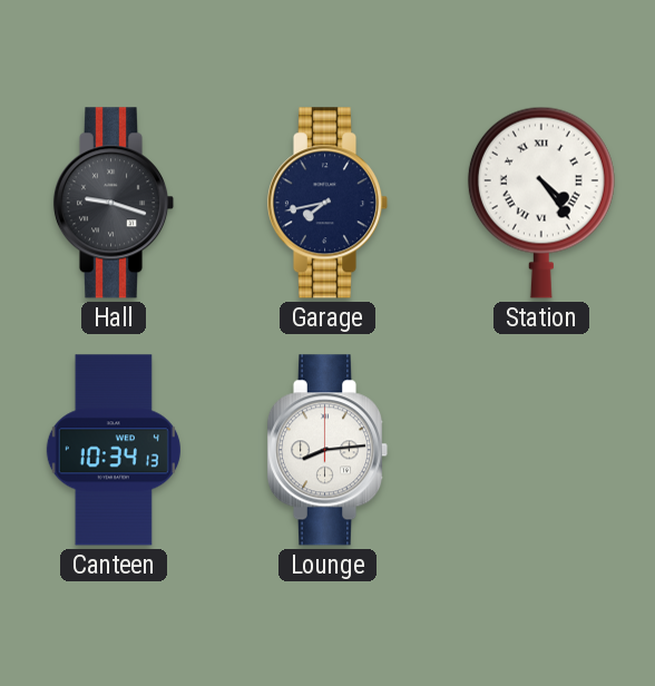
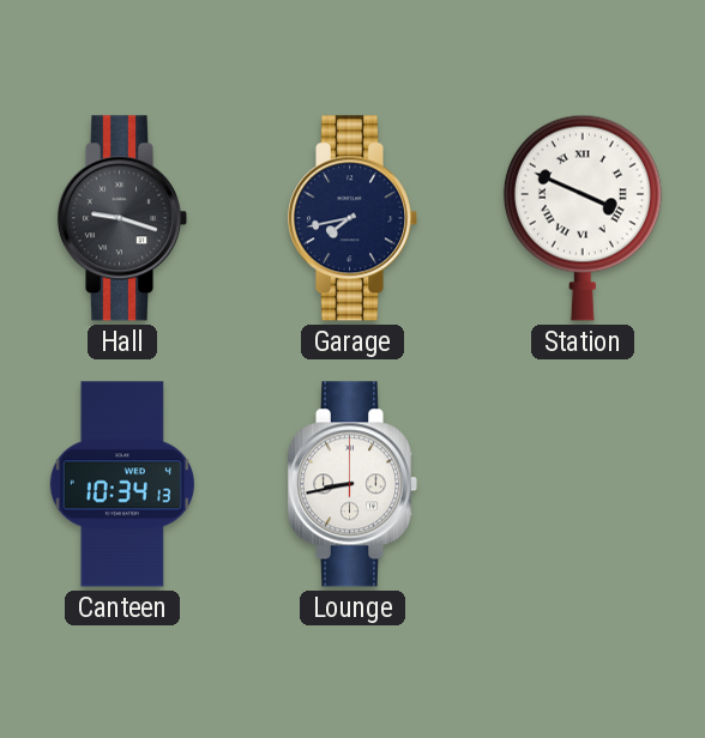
Station: 4:24 -> 3:49
Lounge: 8:14 -> 8:43
